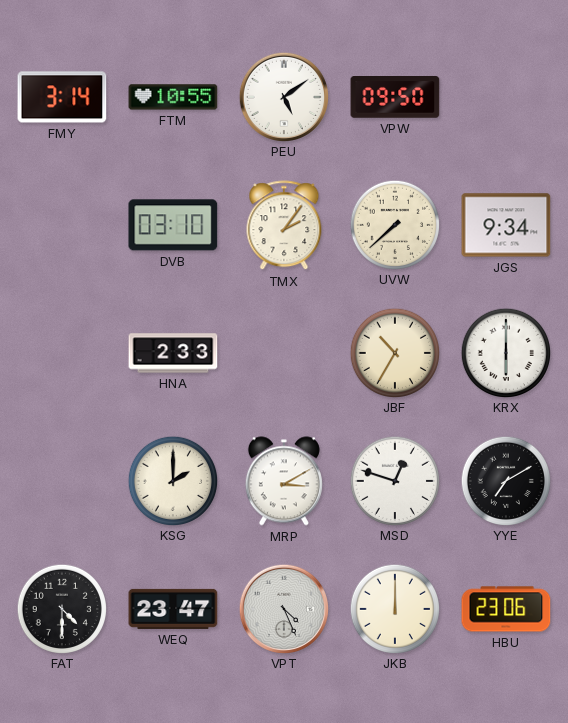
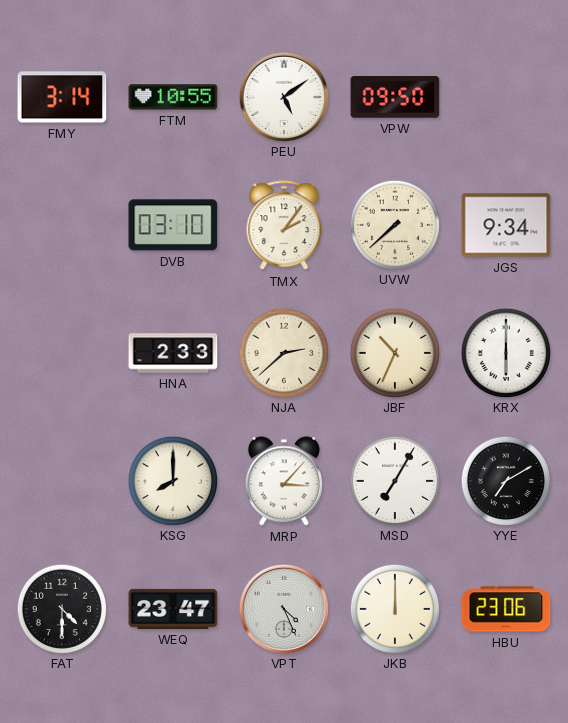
NJA: none -> 2:38
JBF: 10:35 -> 10:34
KSG: 2:00 -> 8:00
MRP: 3:10 -> 3:07
MSD: 12:48 -> 7:05
